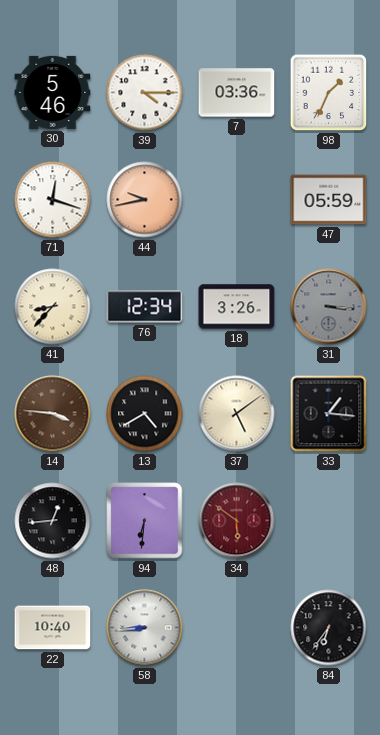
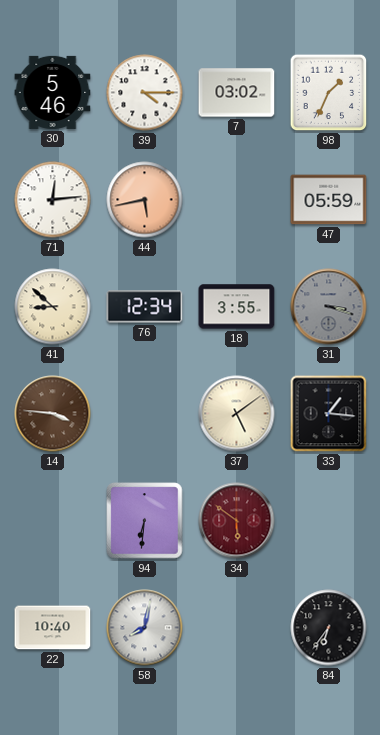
7: 03:36 -> 03:02
71: 12:18 -> 12:14
44: 9:43 -> 5:43
41: 8:37 -> 8:52
18: 3:26 -> 3:55
31: 3:16 -> 3:18
13: 4:40 -> none
48: 12:44 -> none
58: 8:44 -> 8:02
